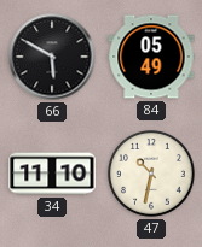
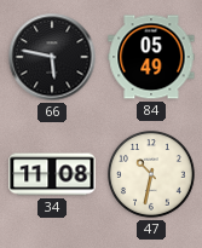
66: 5:50 -> 5:47
34: 11:10 -> 11:08
